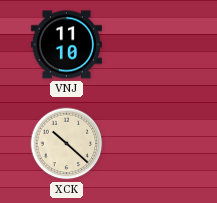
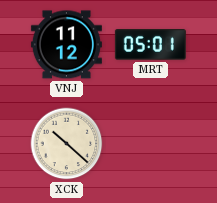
VNJ: 11:10 -> 11:12
MRT: none -> 05:01
